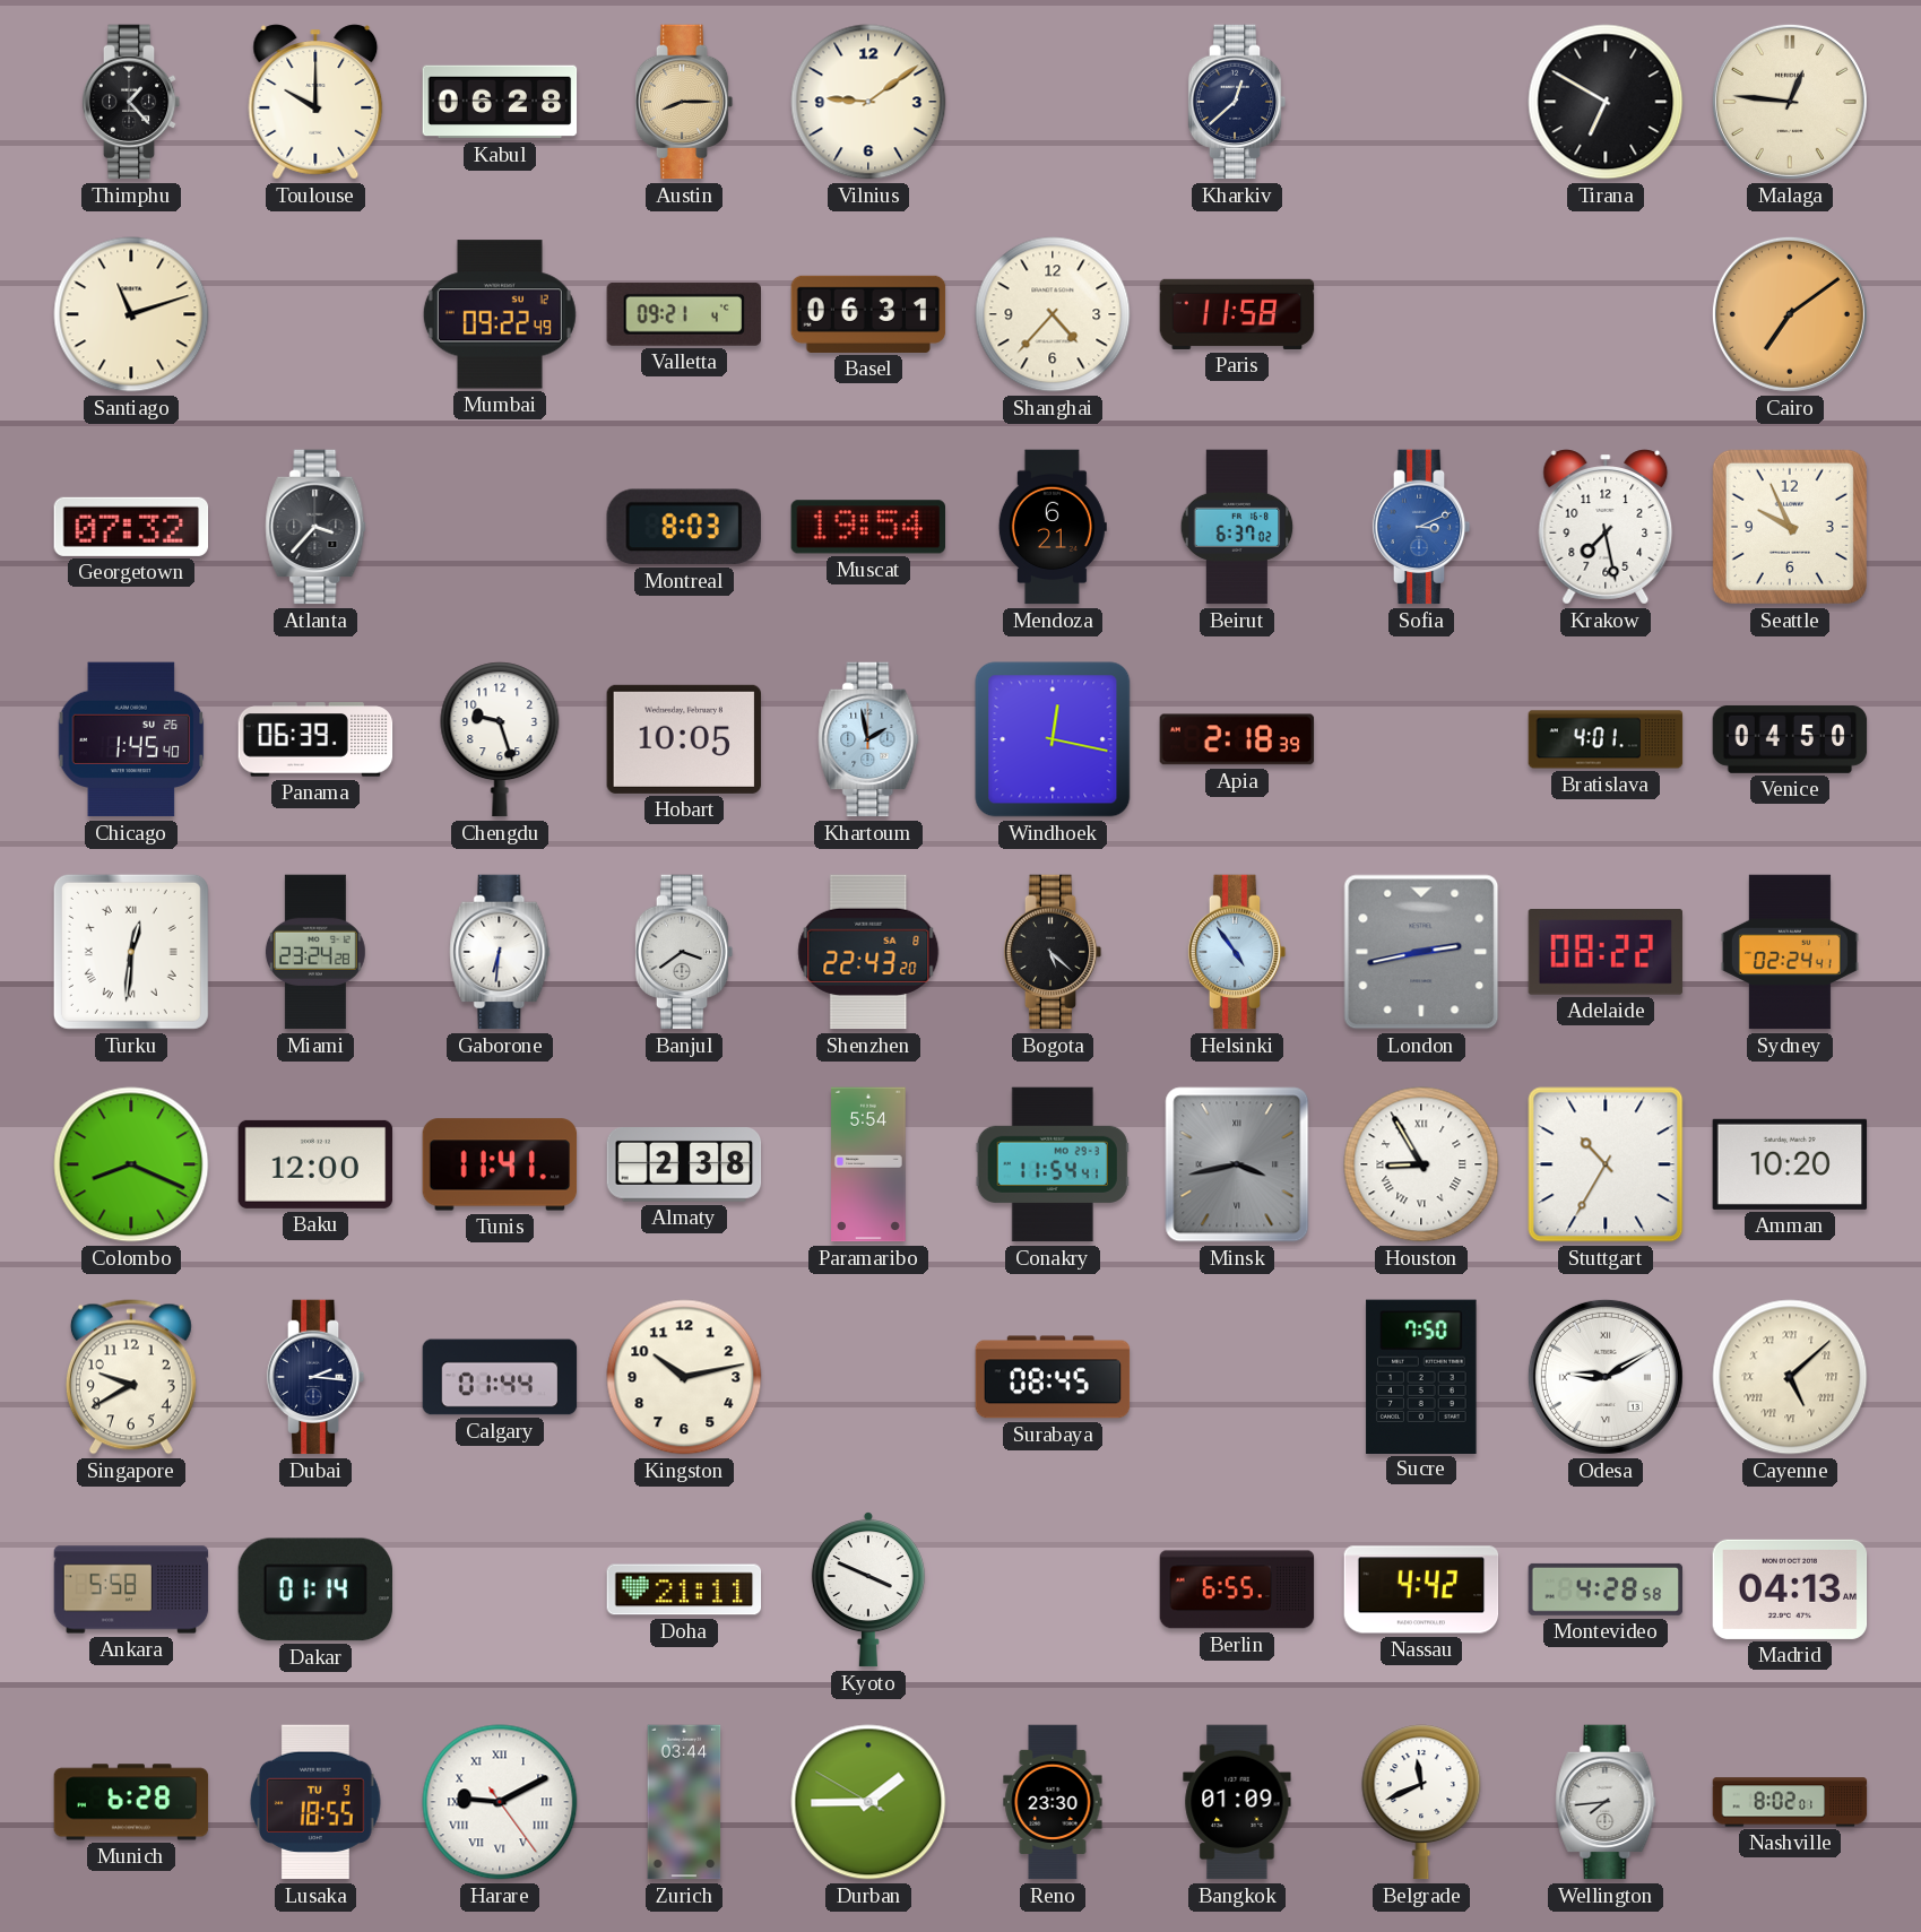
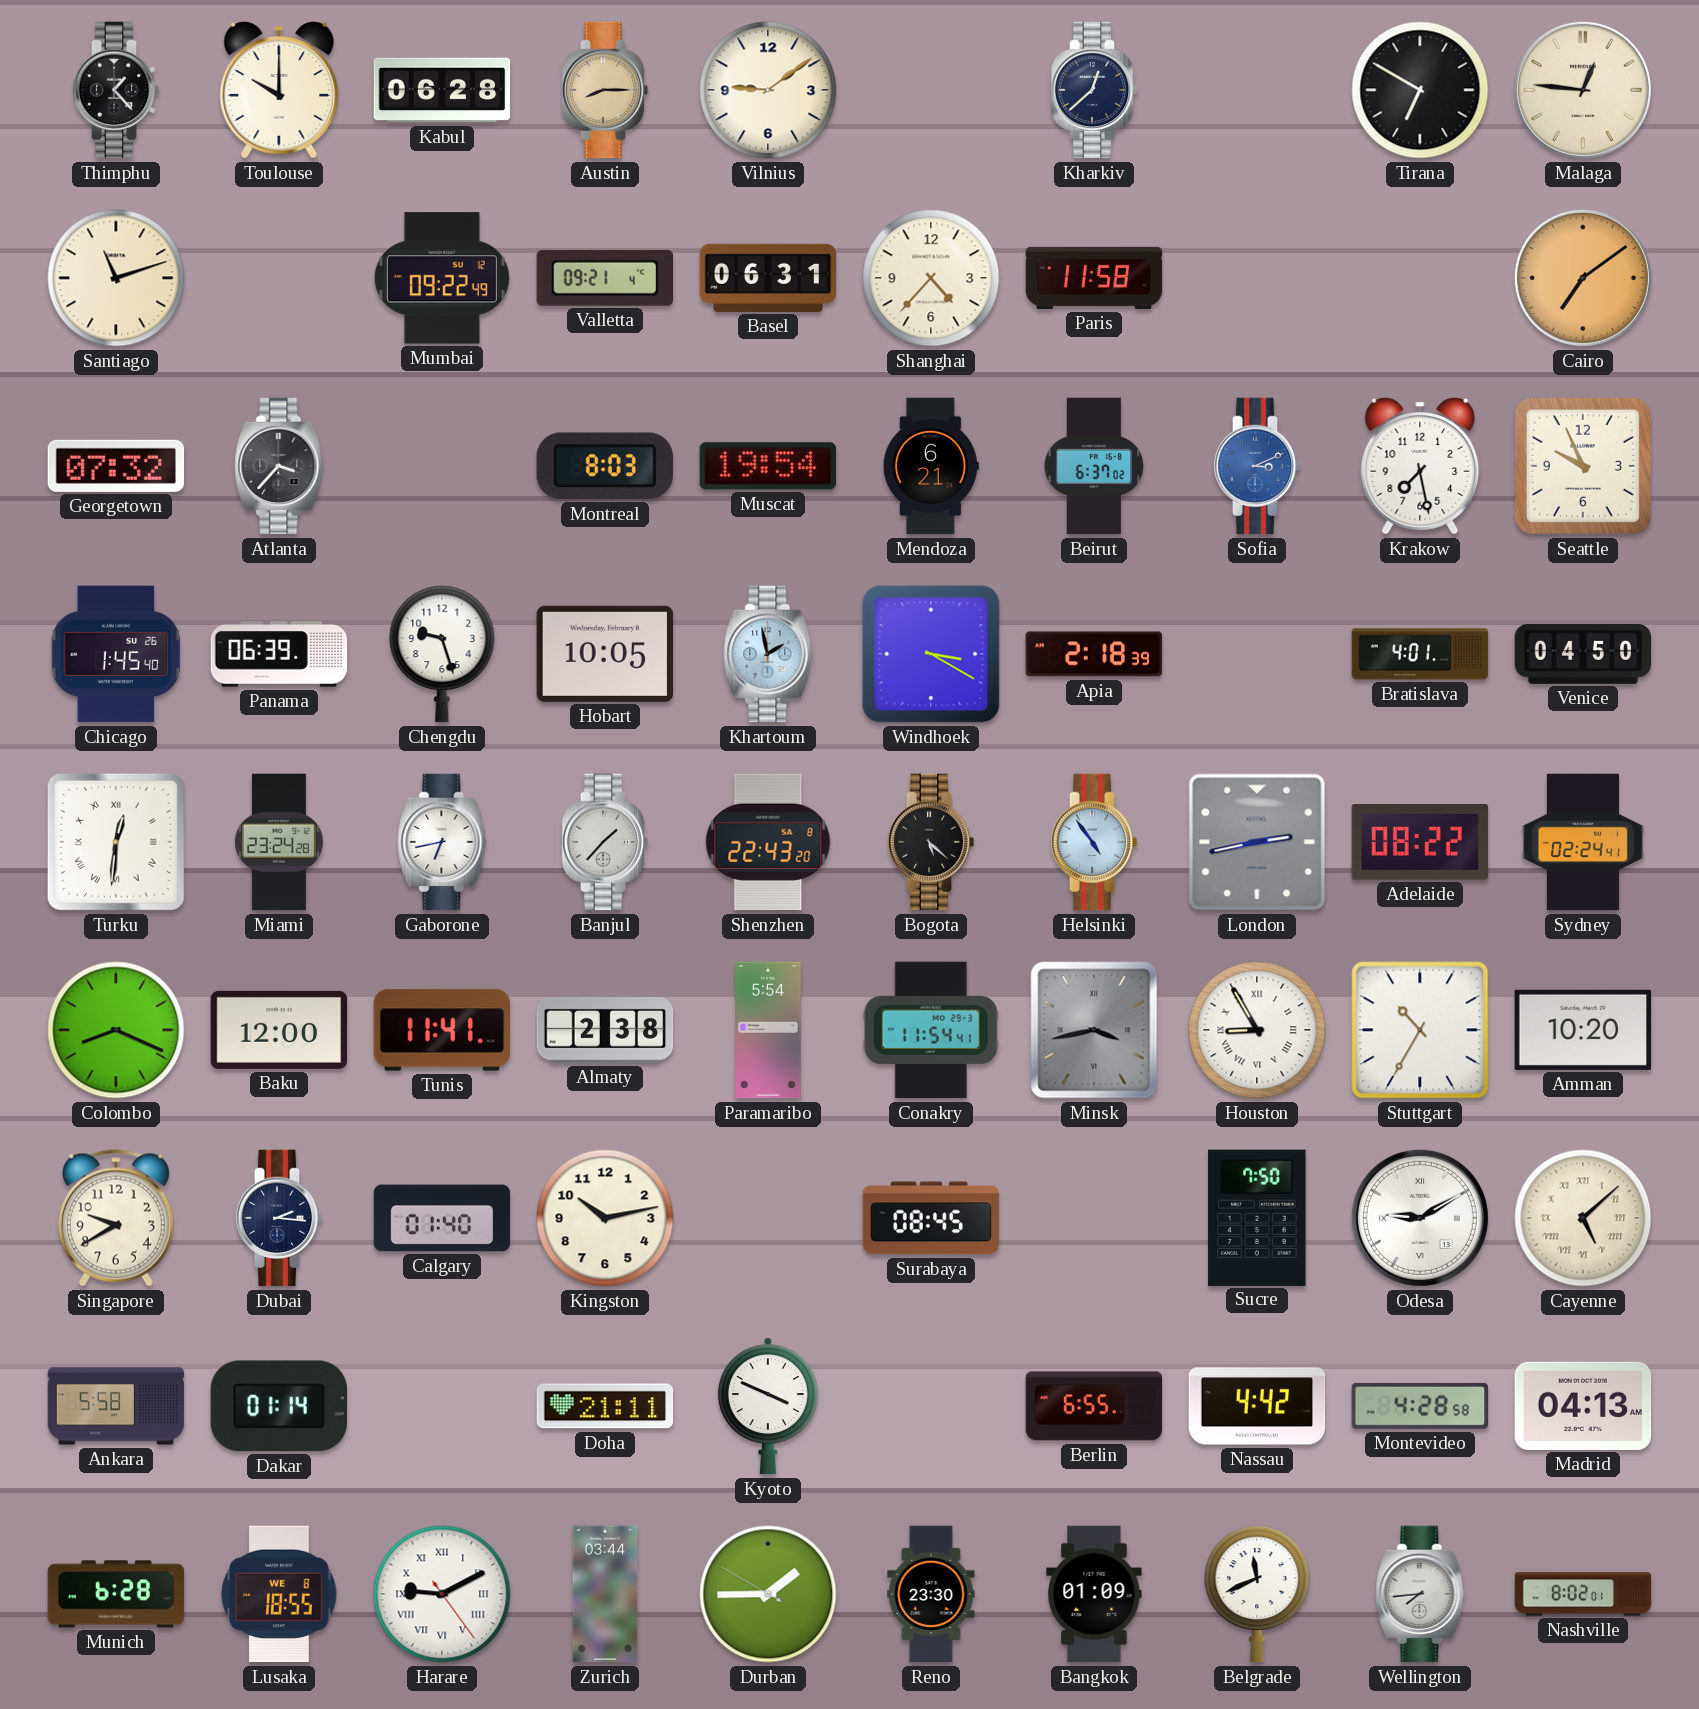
Windhoek: 12:17 -> 3:20
Gaborone: 6:31 -> 6:43
Banjul: 3:39 -> 1:37
Calgary: 01:44 -> 01:40
Lusaka date: TU 9 -> WE 8
